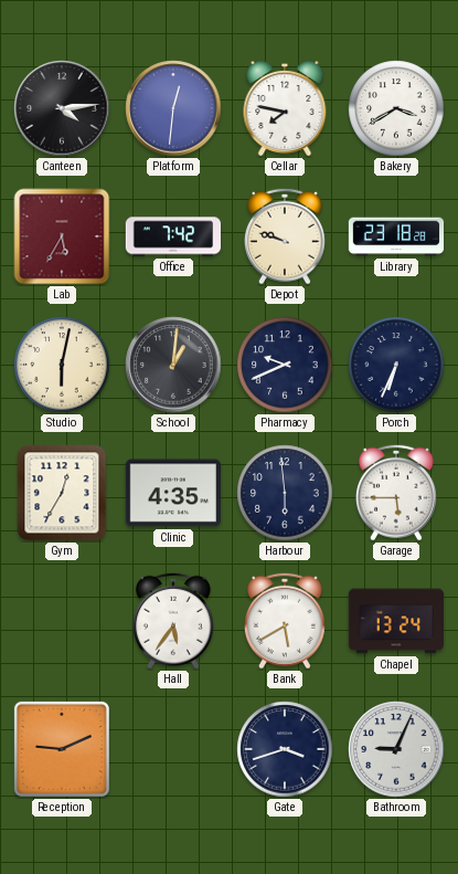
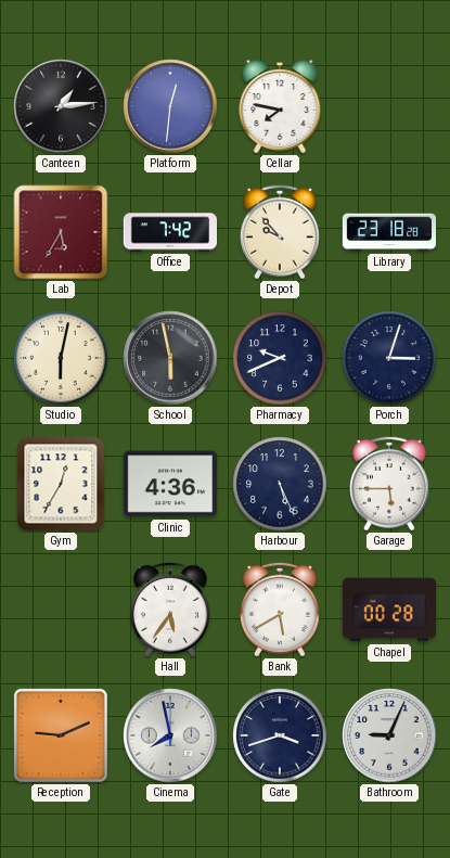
Canteen: 4:14 -> 1:14
Bakery: 3:40 -> none
Depot: 9:48 -> 9:53
School: 1:01 -> 5:58
Porch: 6:34 -> 3:03
Clinic: 4:35 -> 4:36
Harbour: 5:59 -> 5:26
Chapel: 13:24 -> 00:28
Cinema: none -> 7:58
